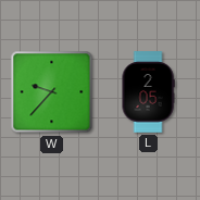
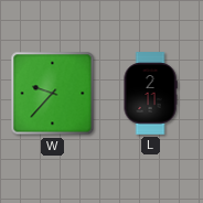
L: 2:05 -> 2:11
